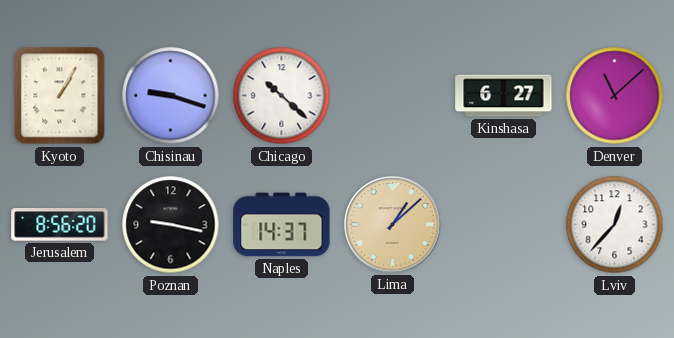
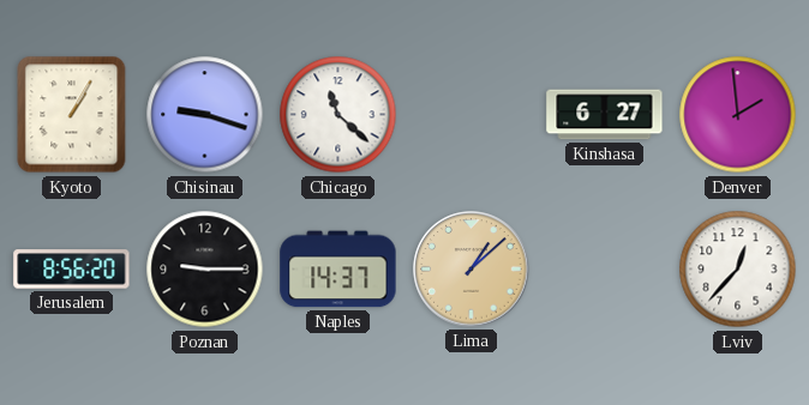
Chicago: 10:22 -> 11:22
Denver: 11:08 -> 1:59
Poznan: 9:17 -> 9:15
